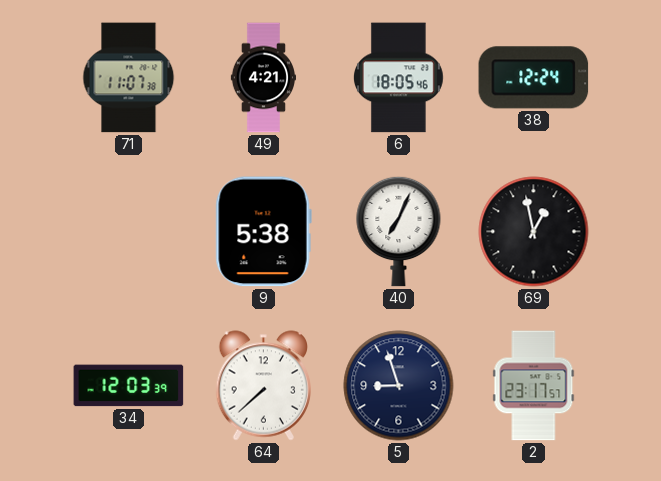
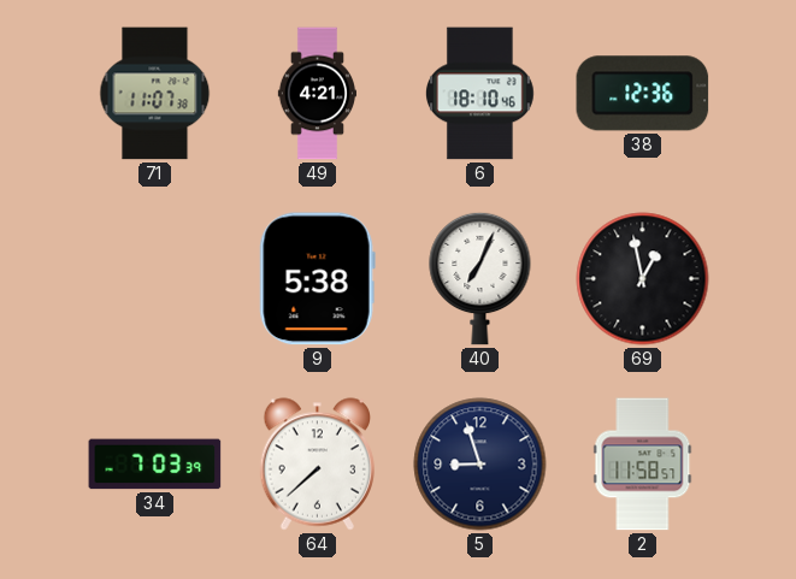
6: 18:05 -> 18:10
38: 12:24 -> 12:36
34: 12:03 -> 7:03
2: 23:17 -> 11:58
